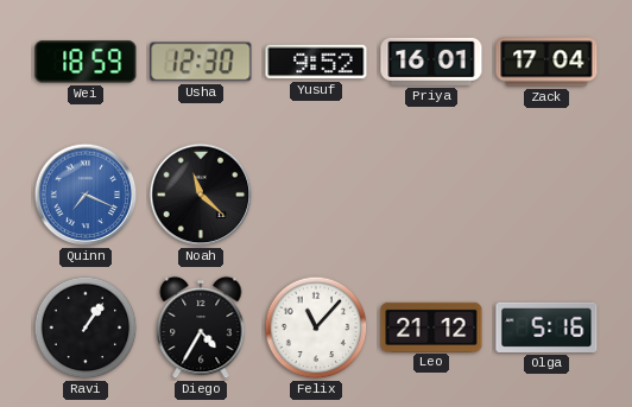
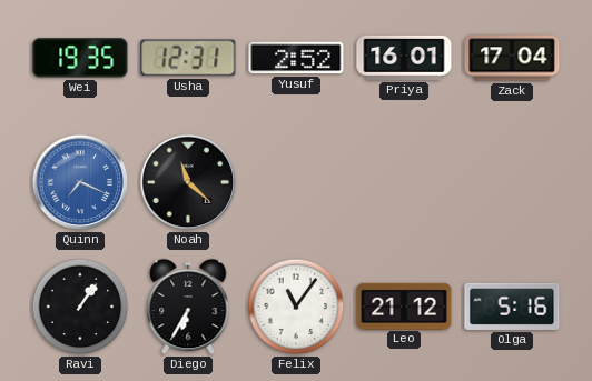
Wei: 18:59 -> 19:35
Usha: 12:30 -> 12:31
Yusuf: 9:52 -> 2:52
Diego: 4:35 -> 6:35
Felix: 11:07 -> 11:06
